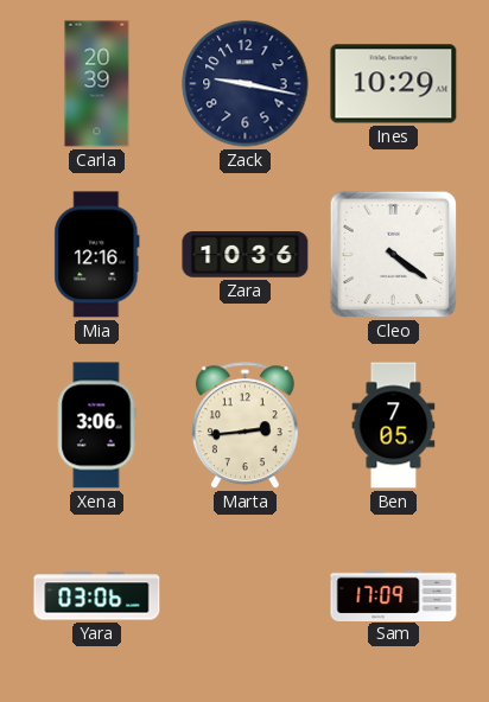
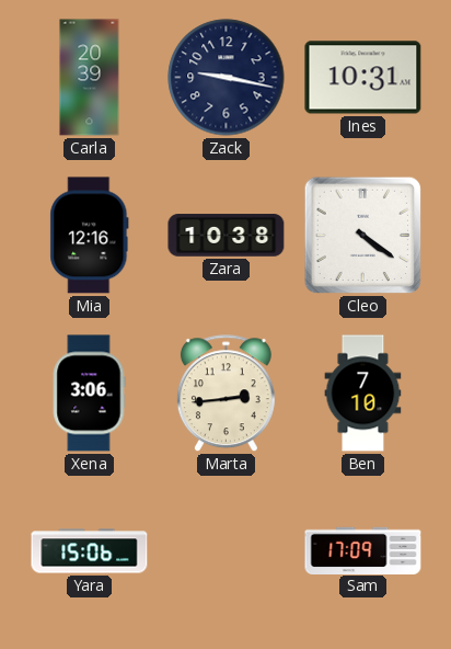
Ines: 10:29 -> 10:31
Zara: 10:36 -> 10:38
Ben: 7:05 -> 7:10
Yara: 03:06 -> 15:06
